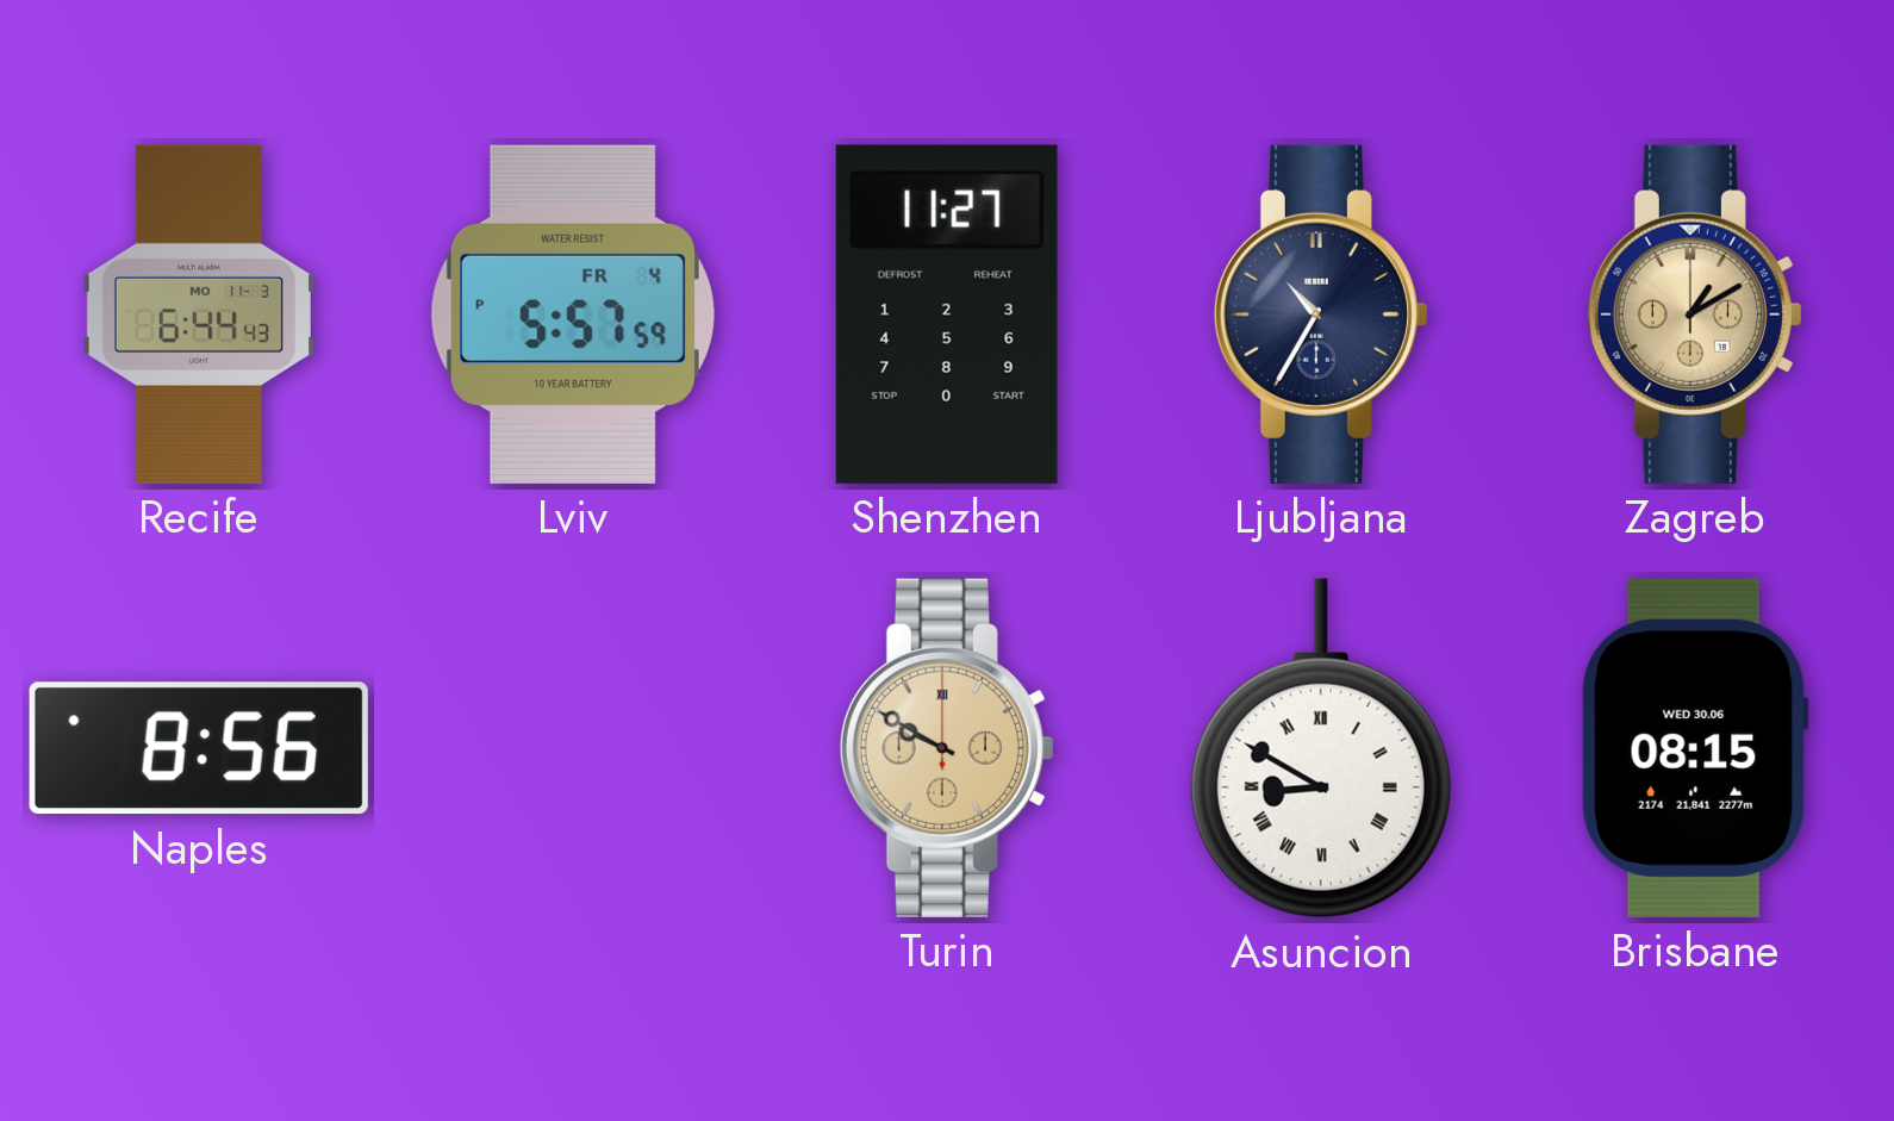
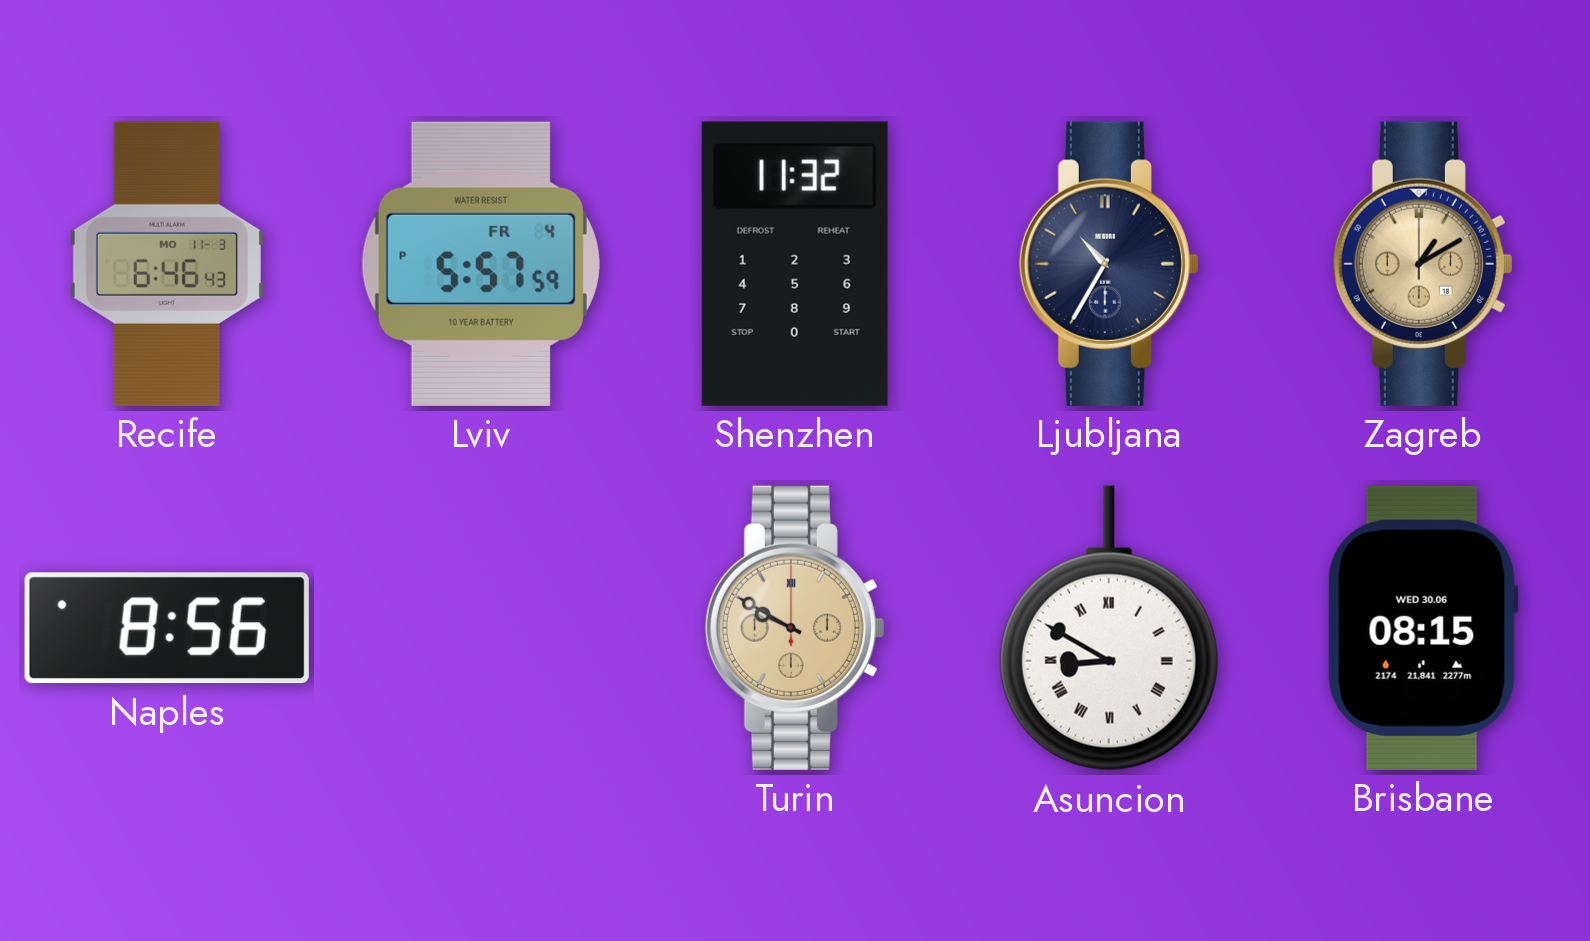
Recife: 6:44 -> 6:46
Shenzhen: 11:27 -> 11:32
